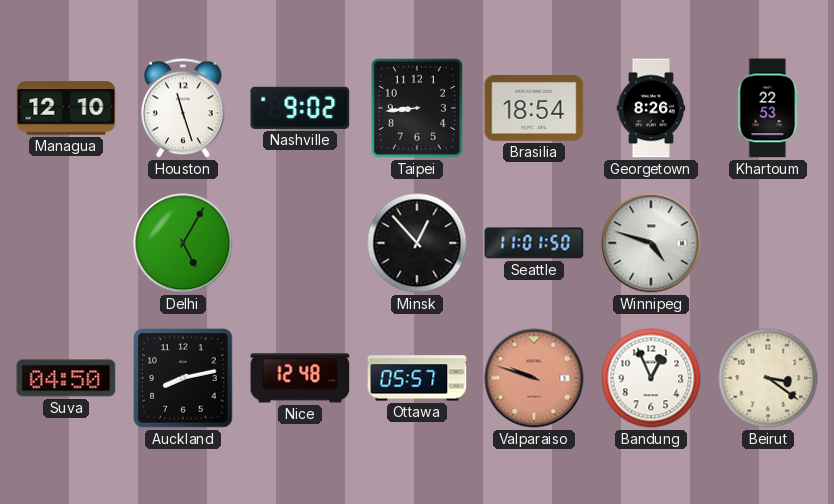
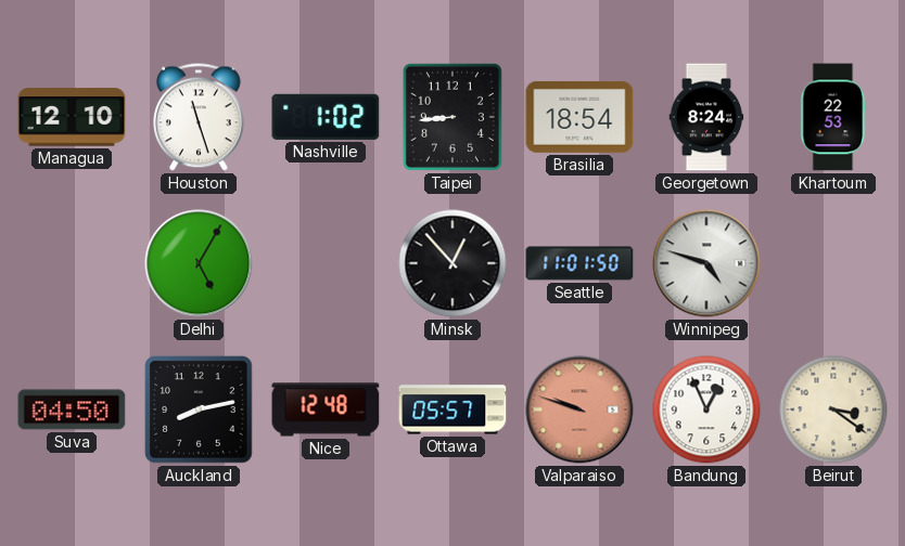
Nashville: 9:02 -> 1:02
Georgetown: 8:26 -> 8:24
